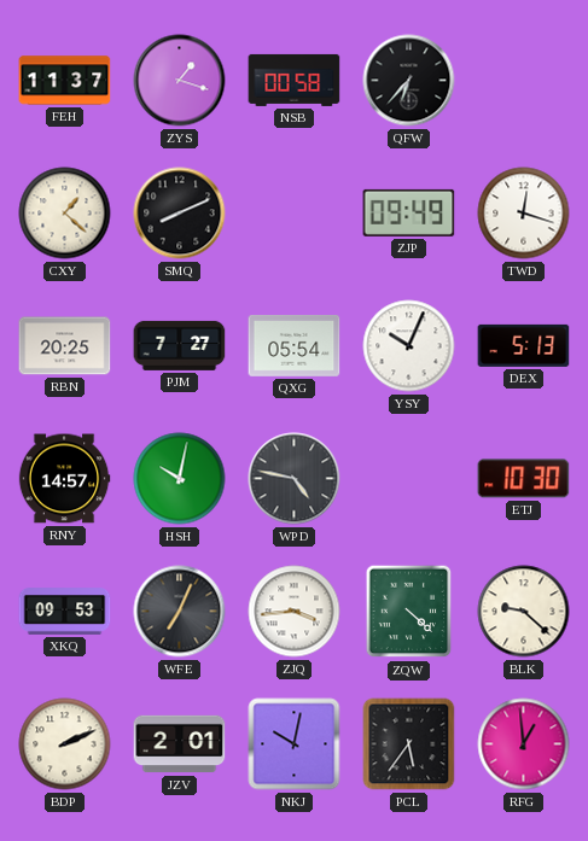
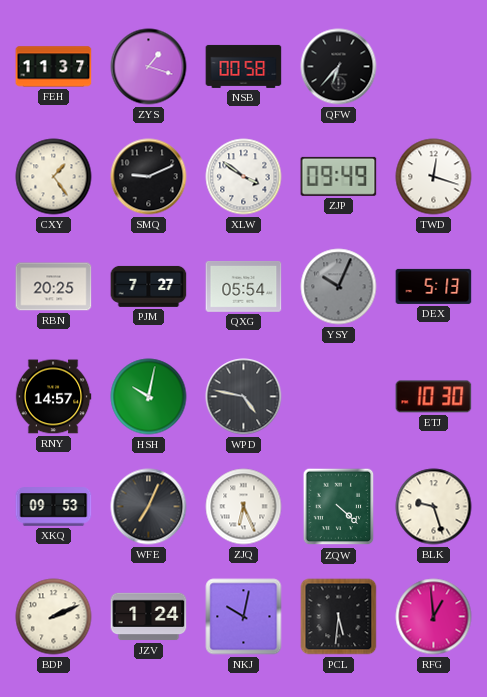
CXY: 1:22 -> 1:24
SMQ: 8:11 -> 9:11
XLW: none -> 3:51
YSY dial: white -> grey
ZJQ: 3:44 -> 6:26
BLK: 9:22 -> 9:27
JZV: 2:01 -> 1:24
PCL: 5:36 -> 5:31
